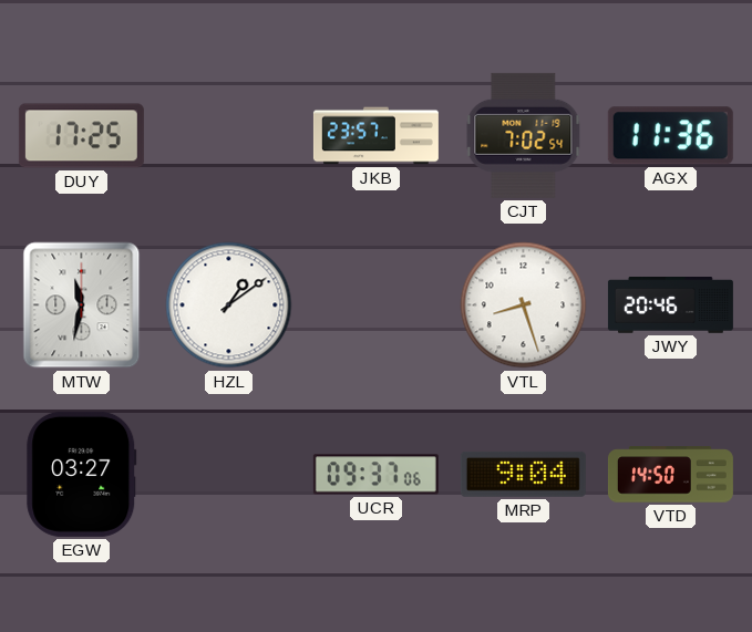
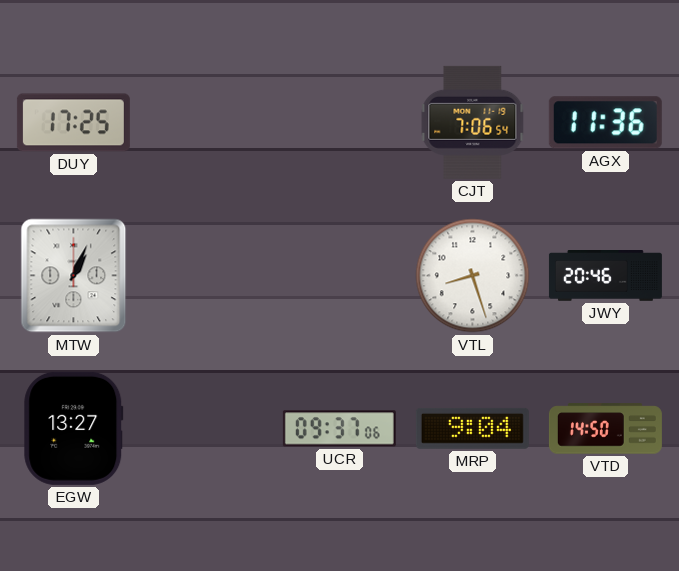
JKB: 23:57 -> none
CJT: 7:02 -> 7:06
MTW: 11:32 -> 1:04
HZL: 1:09 -> none
EGW: 03:27 -> 13:27
